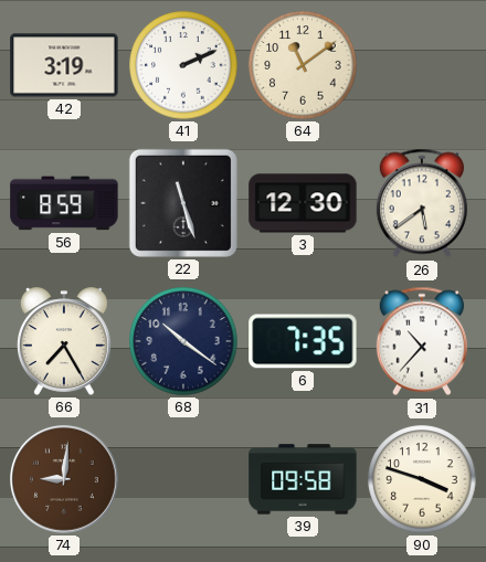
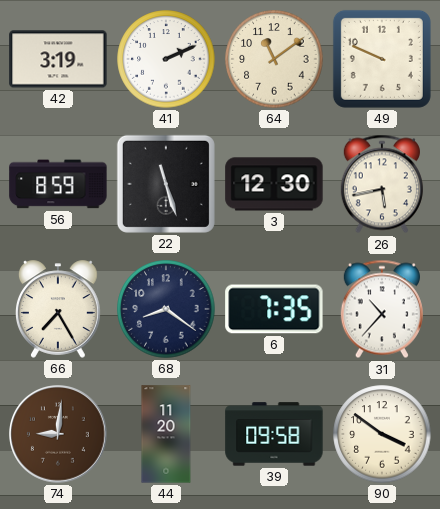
49: none -> 9:49
26: 5:39 -> 5:43
68: 10:21 -> 8:21
44: none -> 11:20
90: 3:48 -> 3:51
